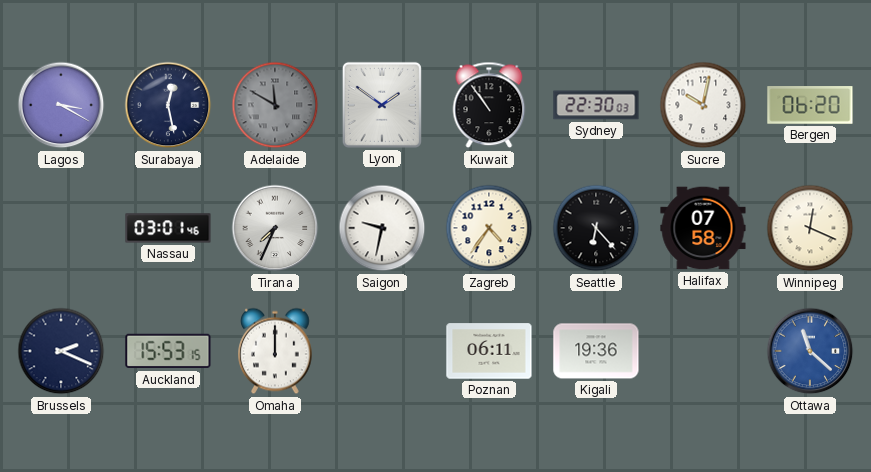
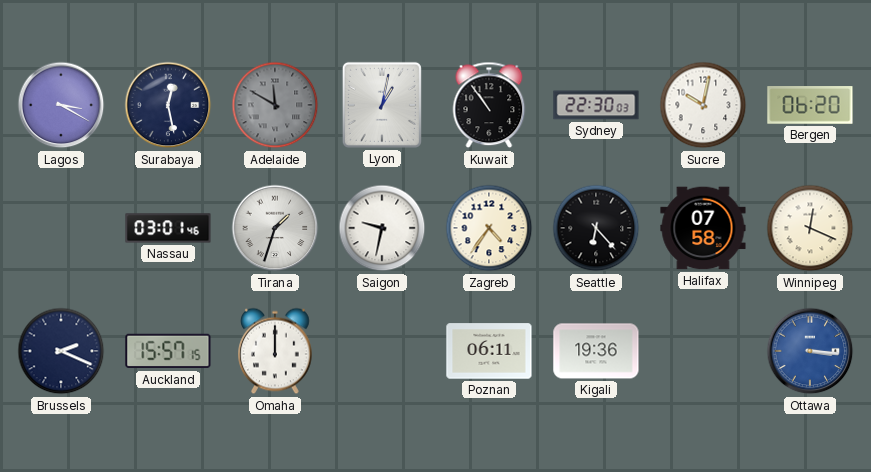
Lyon: 1:51 -> 1:02
Tirana: 7:34 -> 1:33
Auckland: 15:53 -> 15:57
Ottawa: 11:22 -> 3:16
